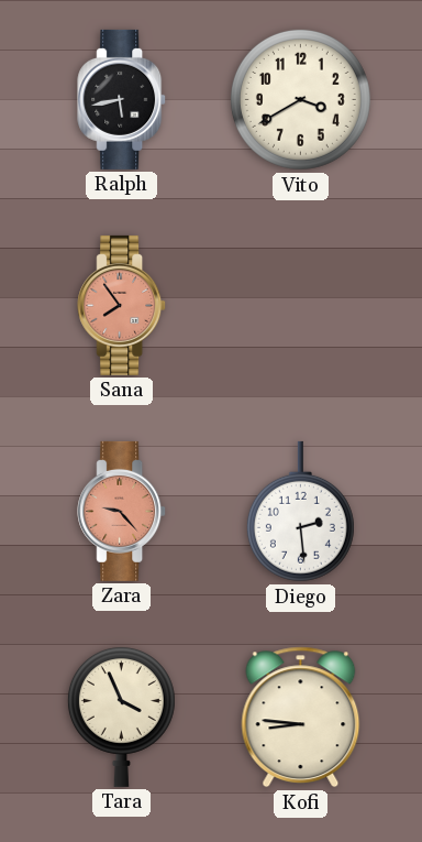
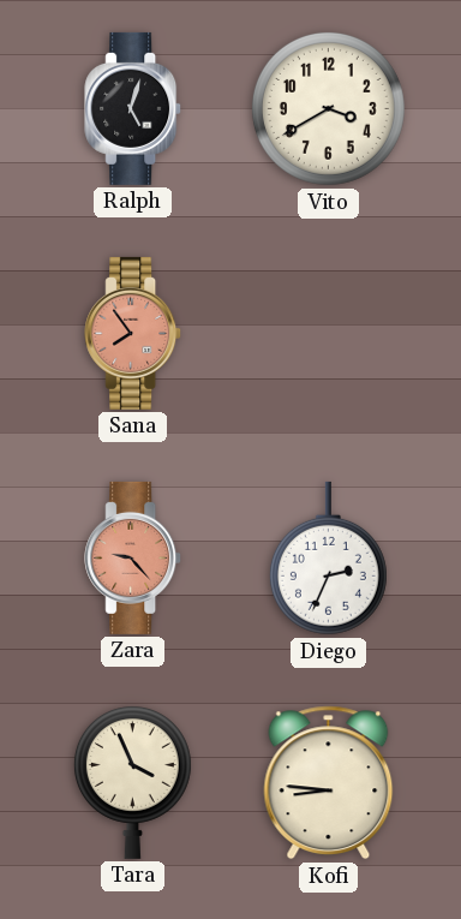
Ralph: 5:43 -> 5:03
Diego: 2:29 -> 2:34
